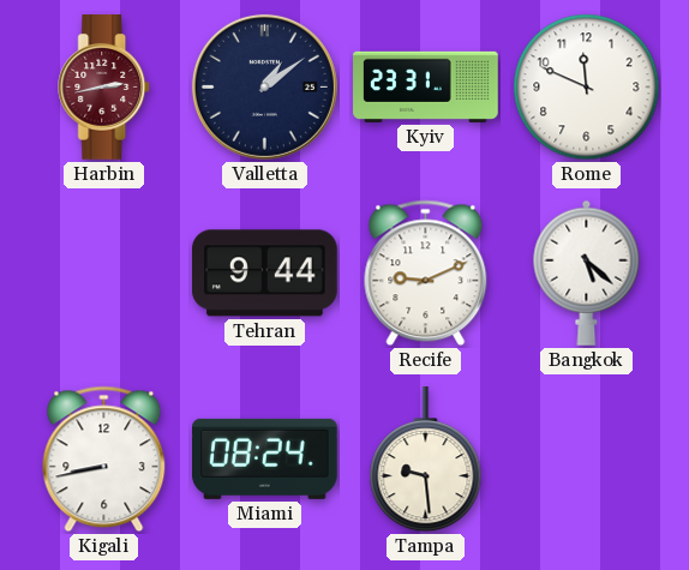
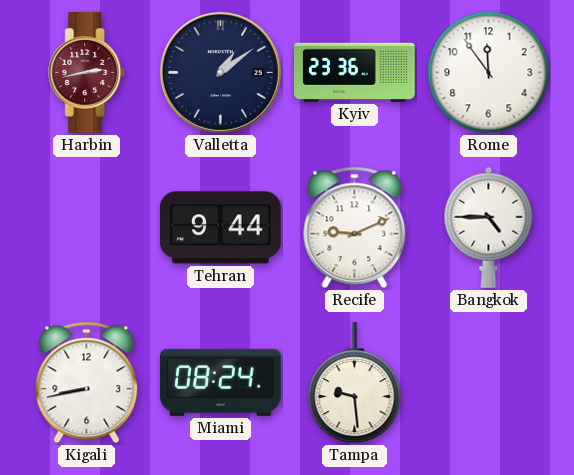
Kyiv: 23:31 -> 23:36
Rome: 11:49 -> 11:54
Bangkok: 5:22 -> 4:45
